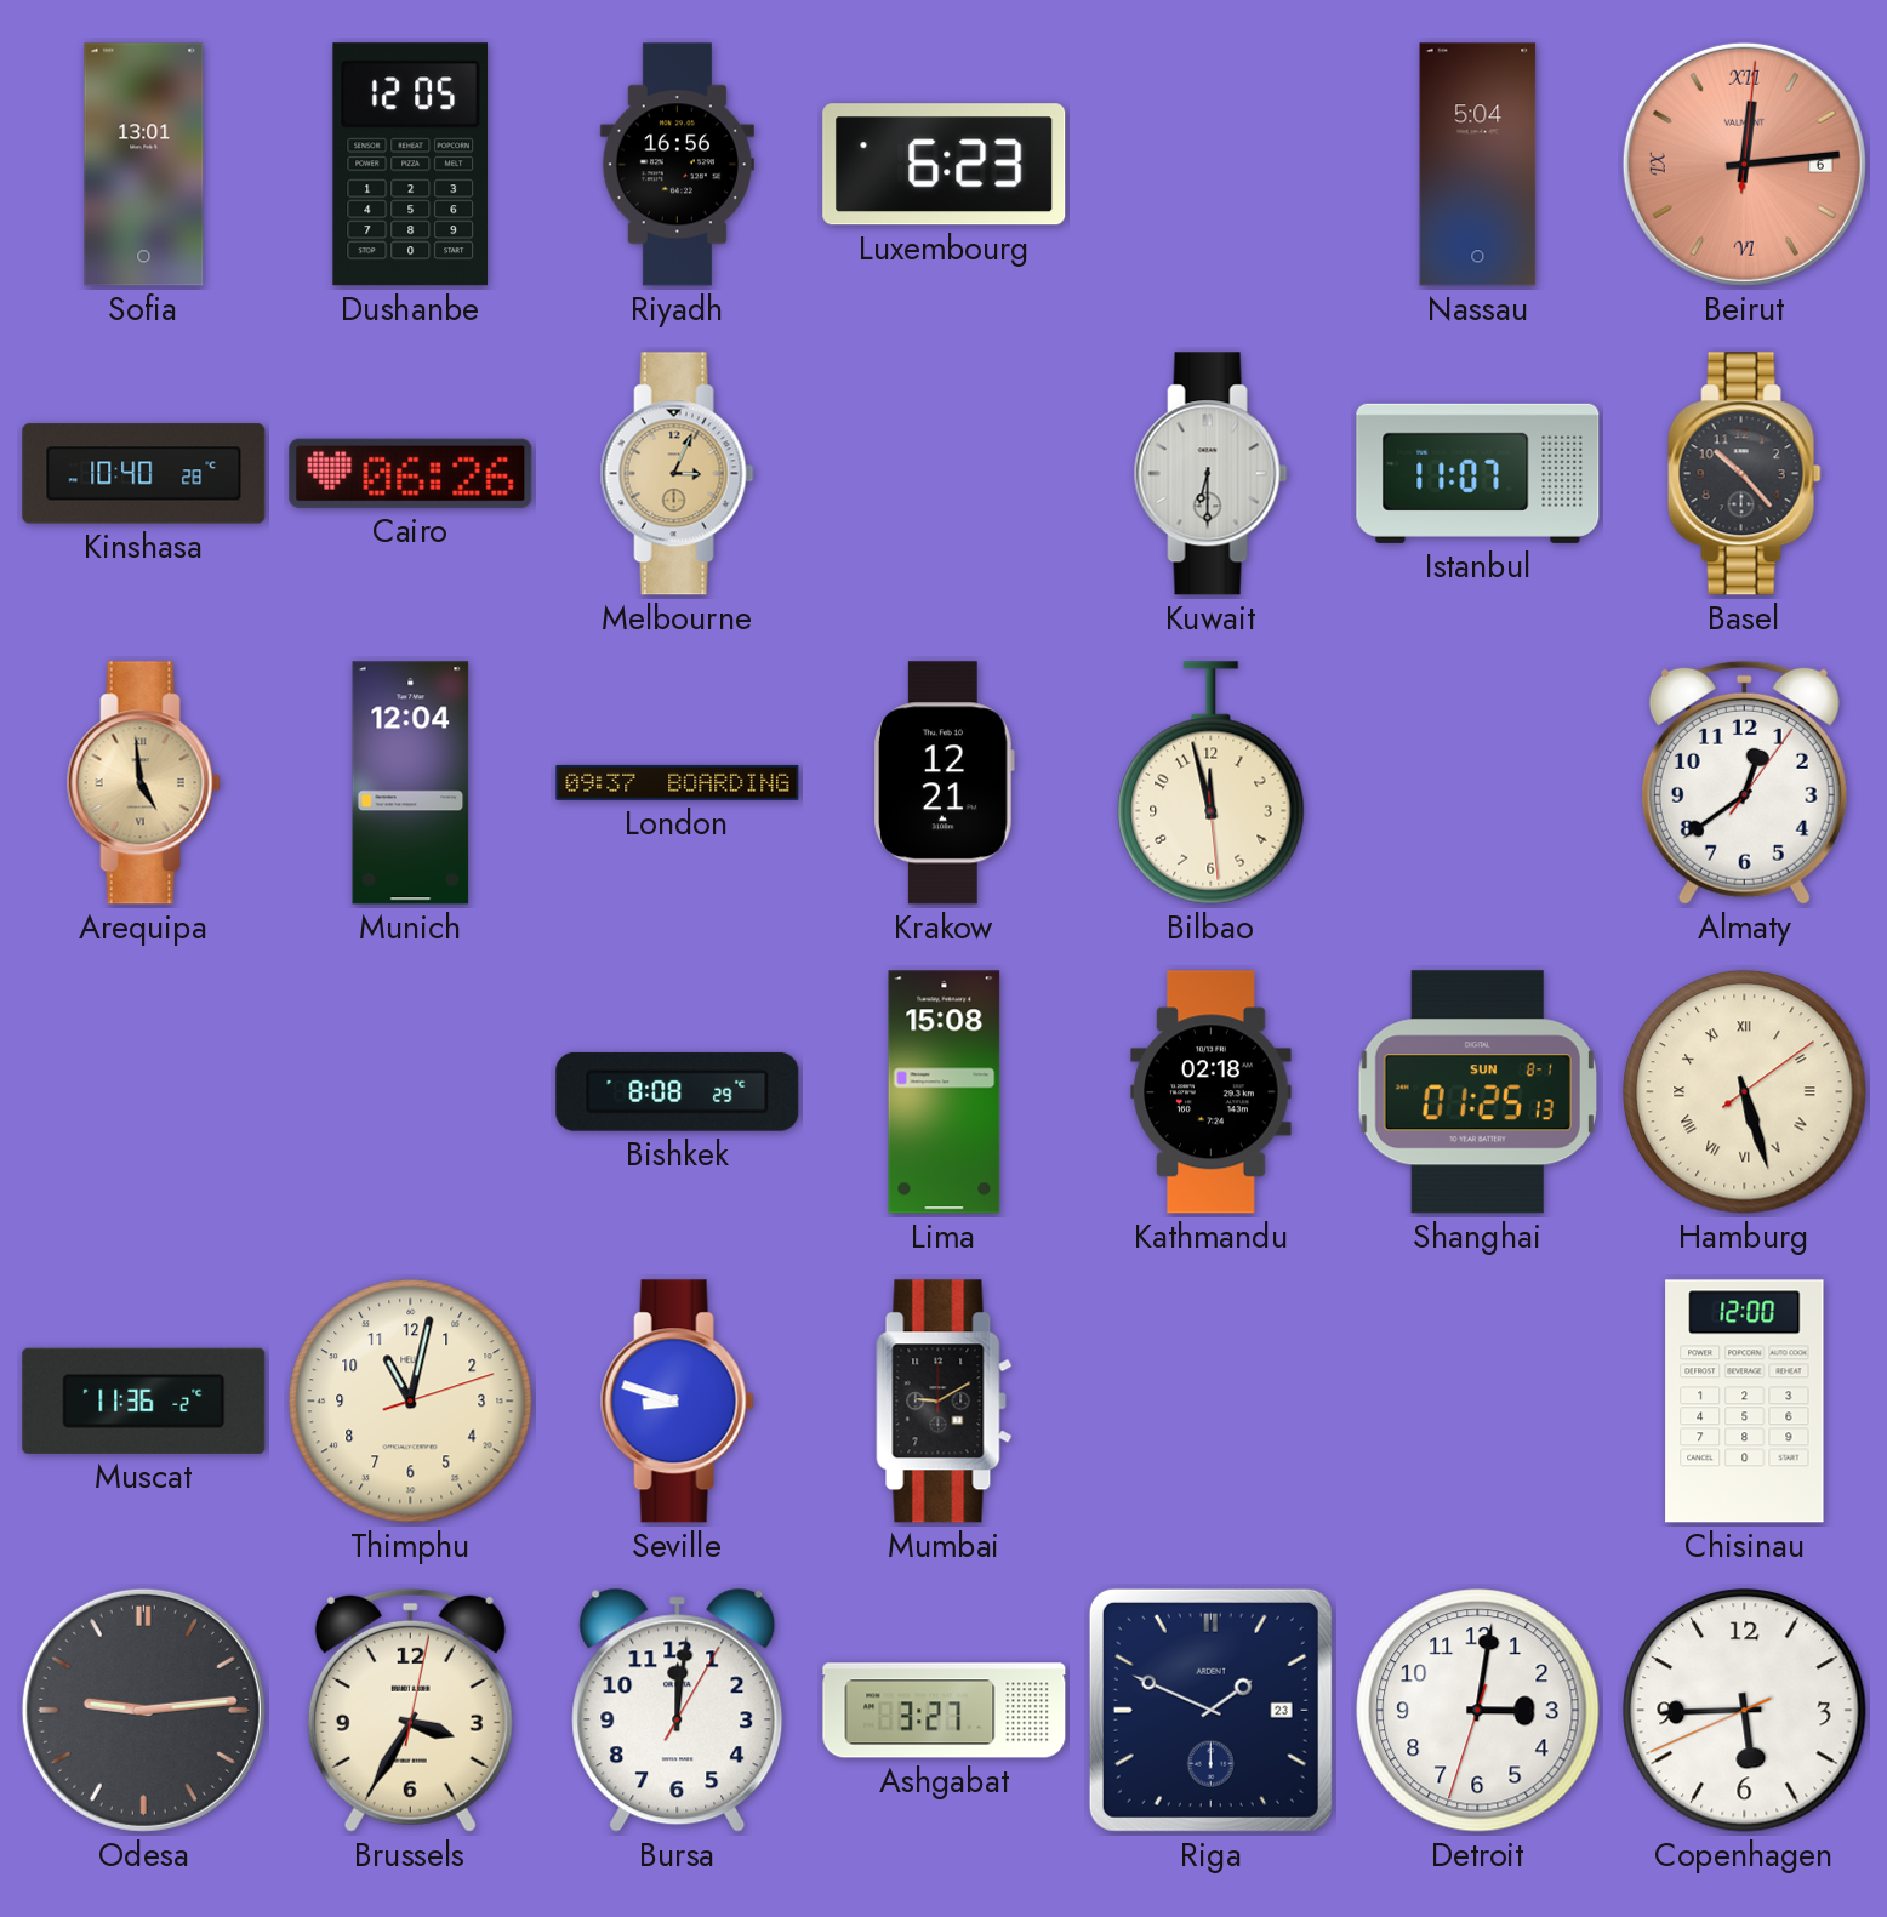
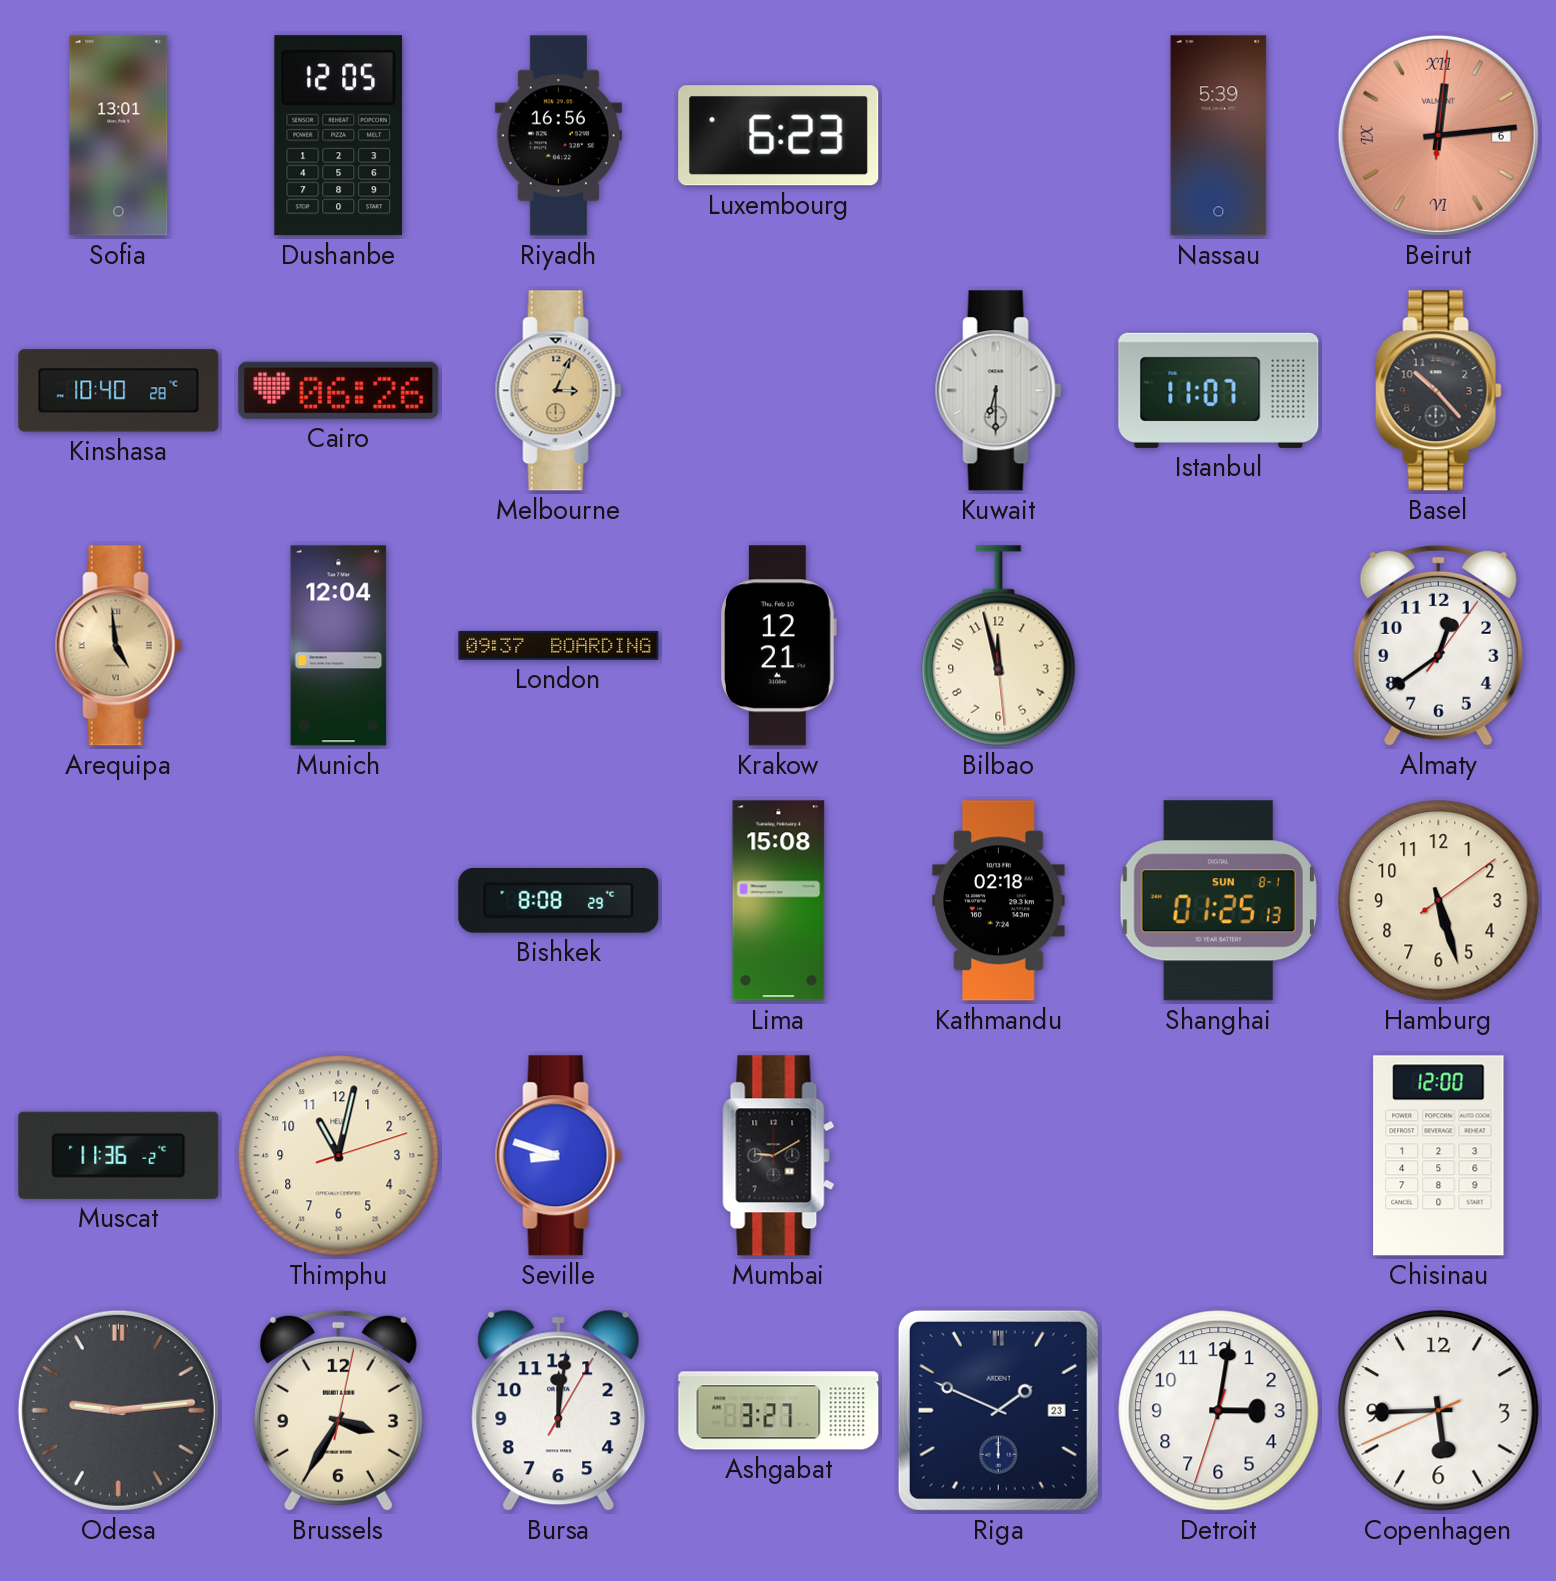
Nassau: 5:04 -> 5:39
Hamburg numerals: Roman -> Arabic
